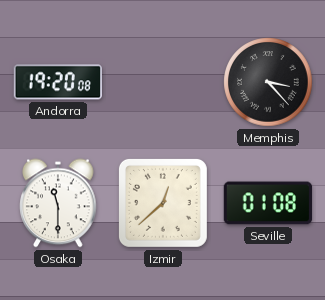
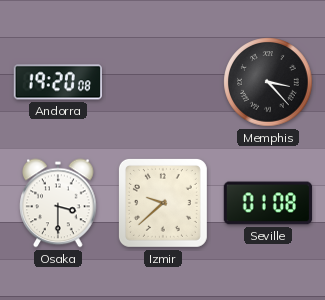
Osaka: 11:30 -> 3:30
Izmir: 12:38 -> 9:38
